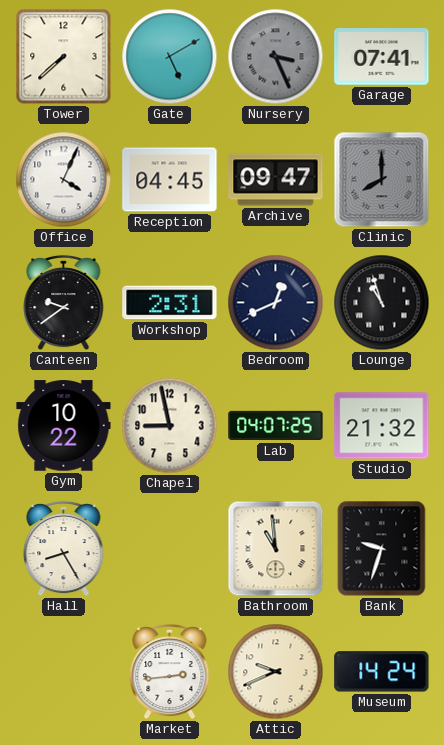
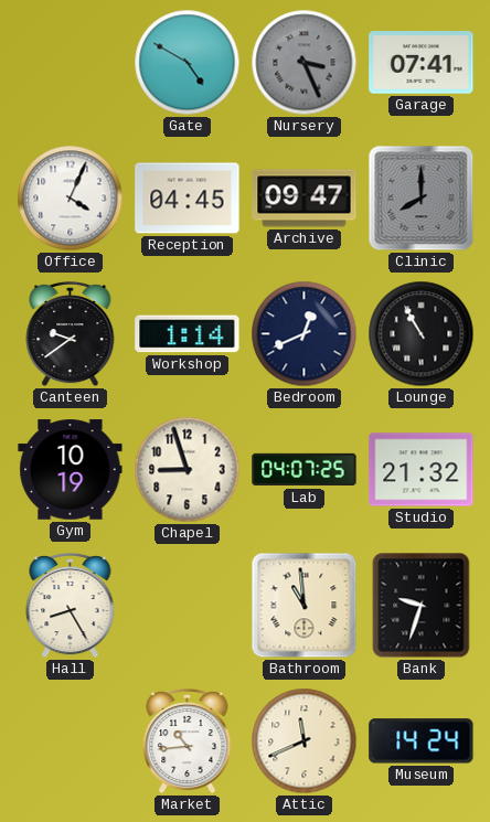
Tower: 7:38 -> none
Gate: 5:10 -> 4:50
Workshop: 2:31 -> 1:14
Lounge: 10:57 -> 10:55
Gym: 10:22 -> 10:19
Chapel: 8:58 -> 8:57
Market: 2:44 -> 10:44
Attic: 9:41 -> 11:41
